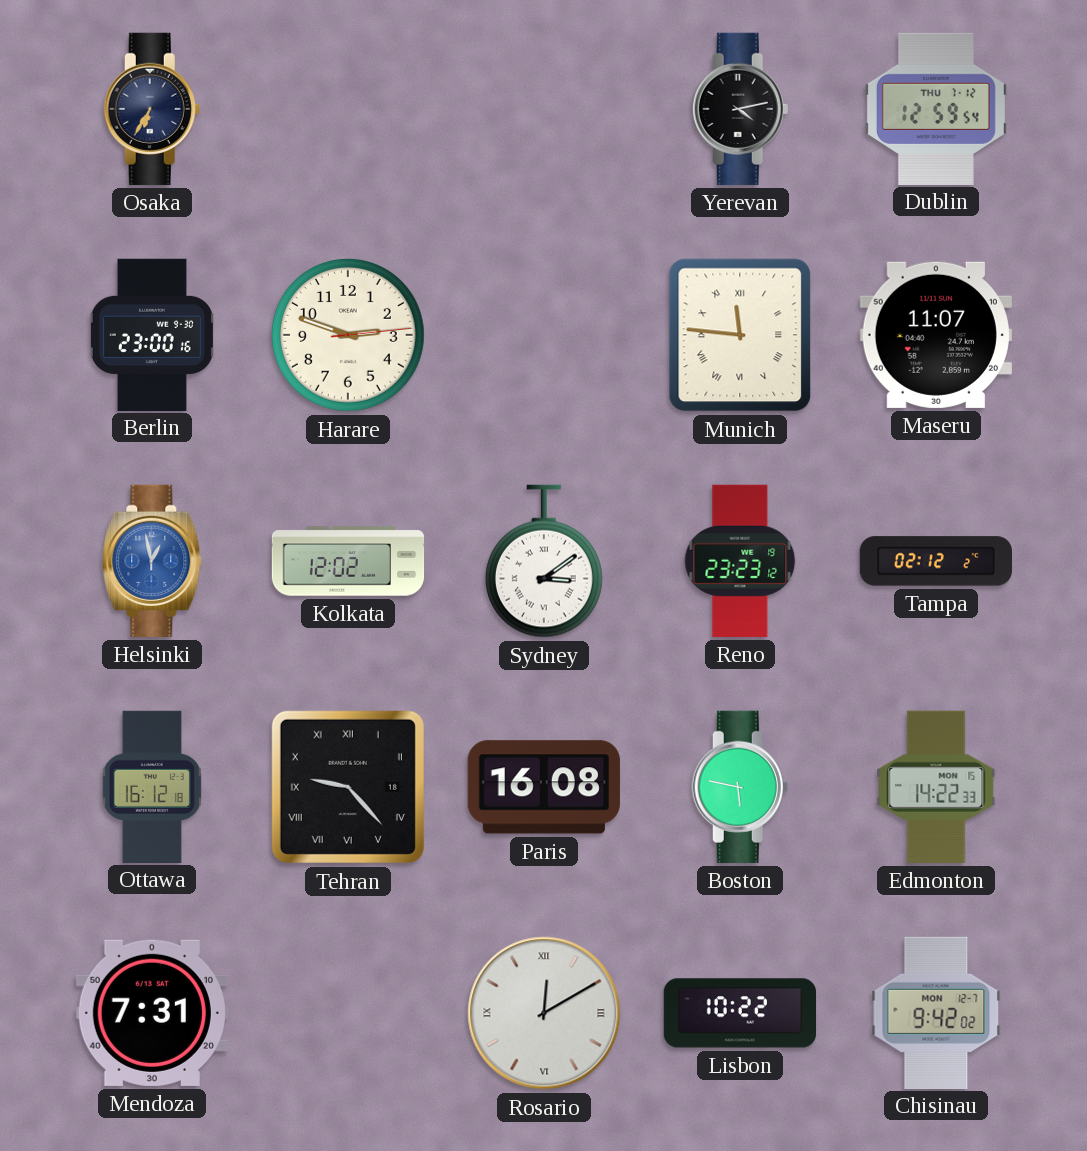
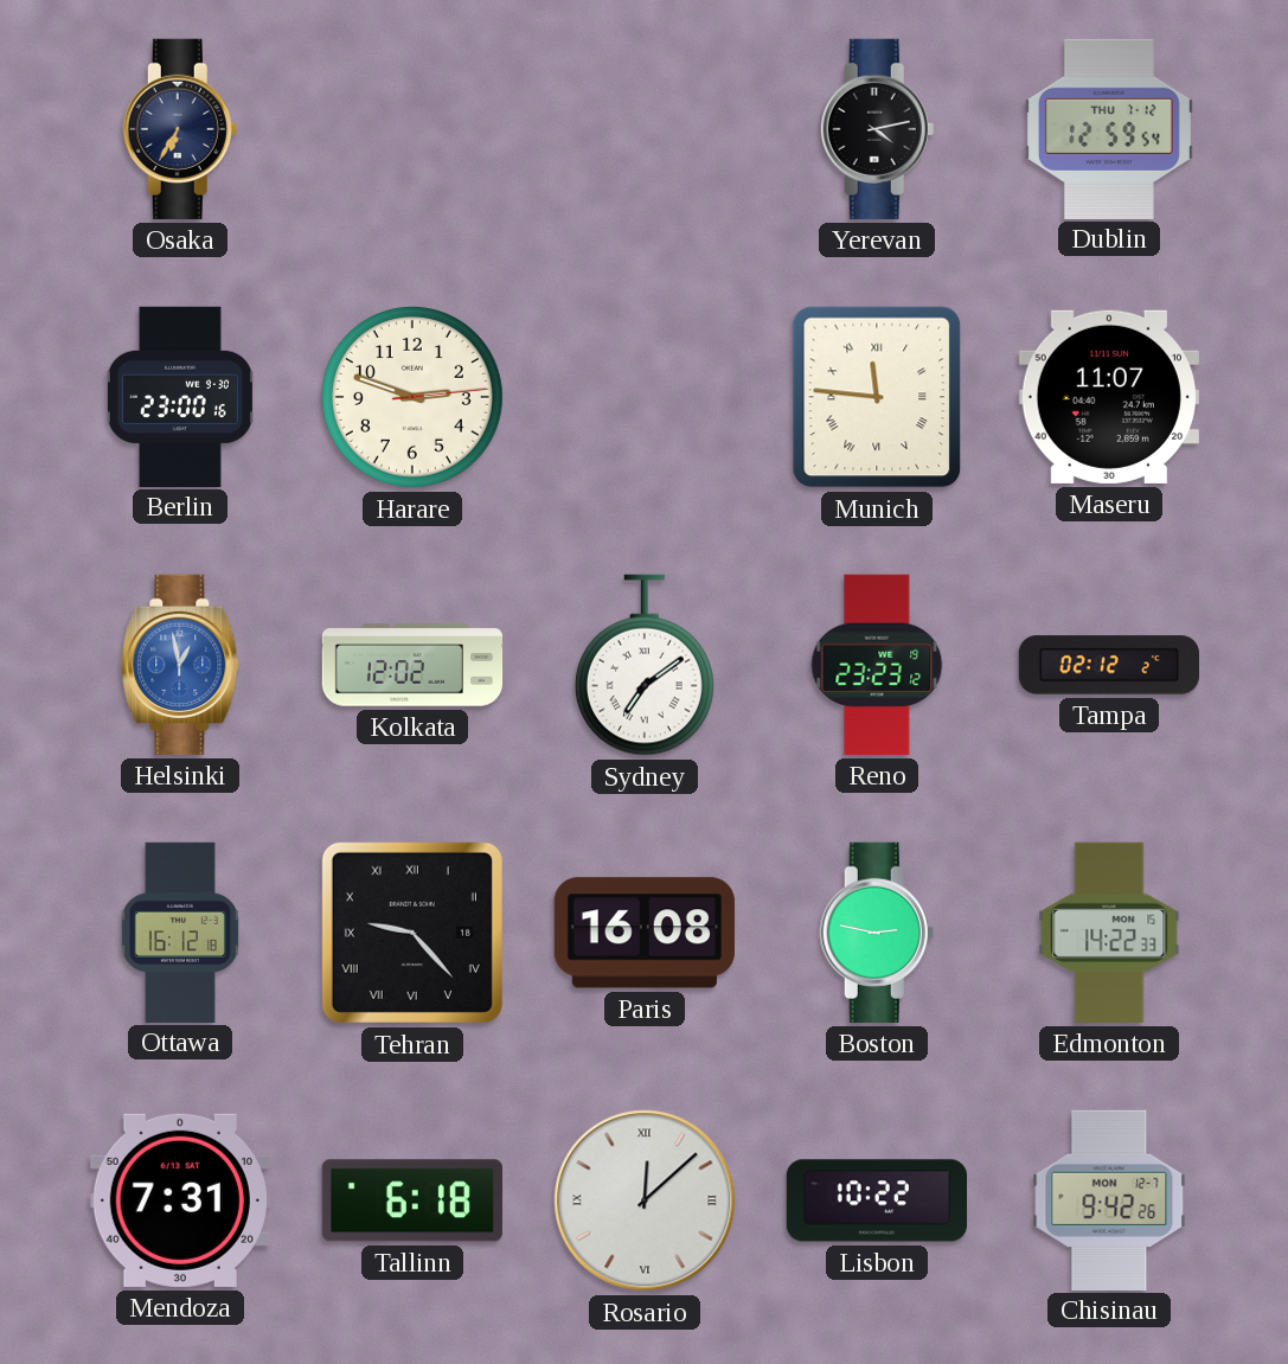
Sydney: 3:09 -> 7:09
Boston: 5:47 -> 2:47
Tallinn: none -> 6:18
Rosario: 12:10 -> 12:08
Chisinau: 9:42:02 -> 9:42:26
